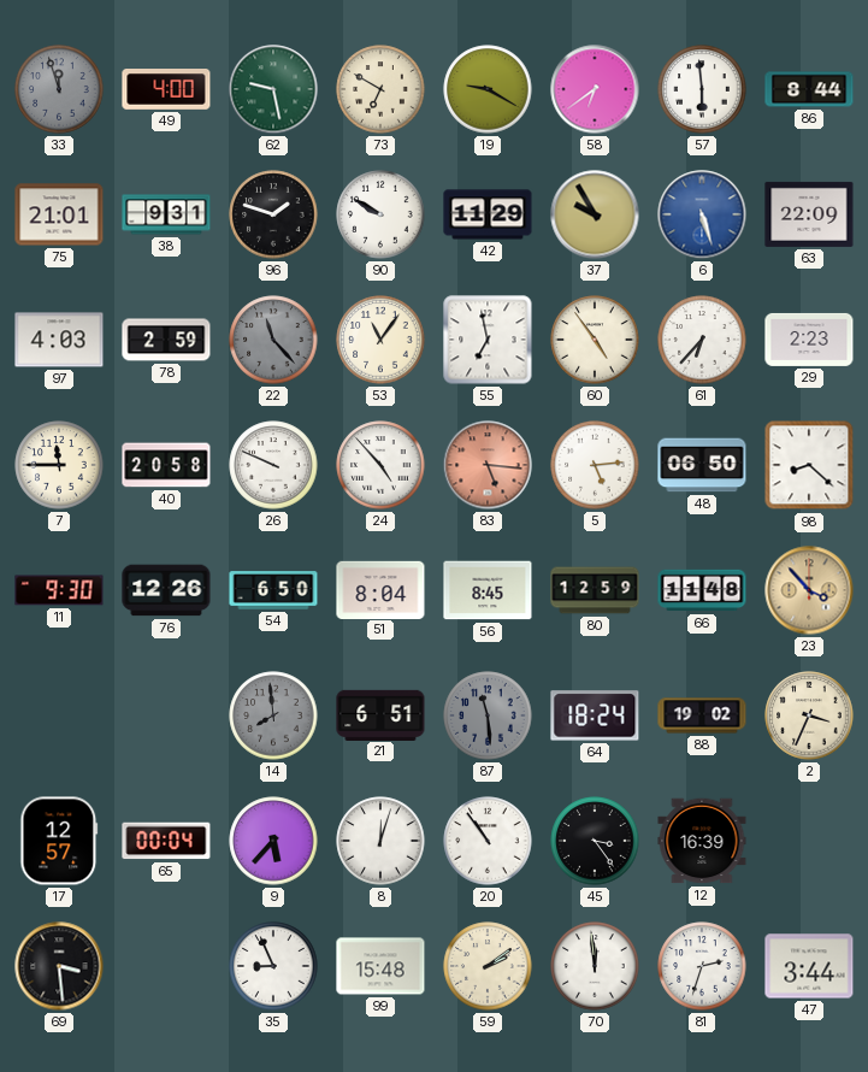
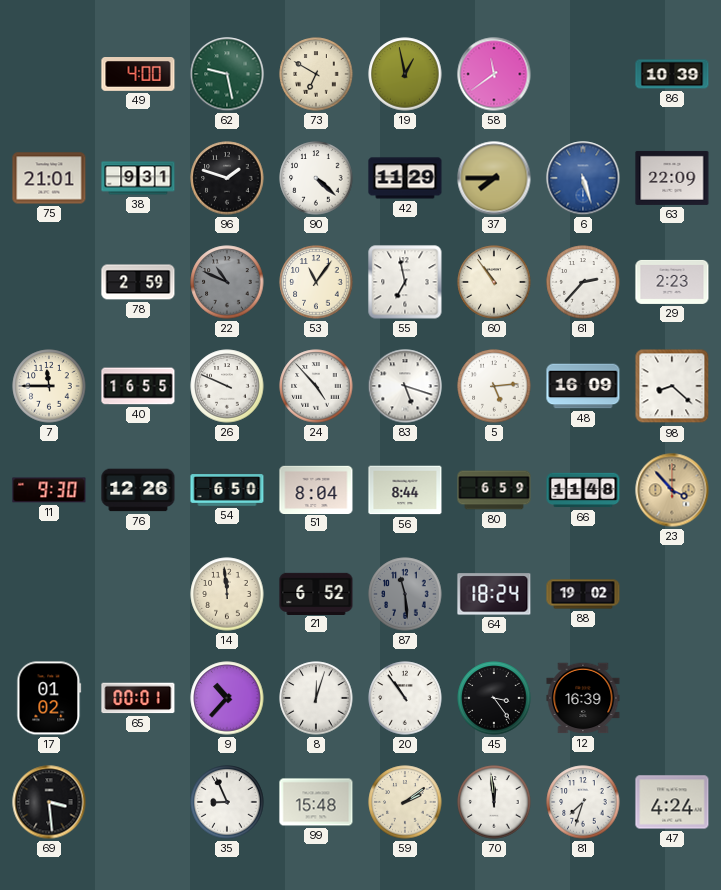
33: 11:57 -> none
19: 9:20 -> 12:58
58: 6:39 -> 11:39
57: 5:59 -> none
86: 8:44 -> 10:39
90: 9:50 -> 4:22
37: 9:55 -> 7:45
97: 4:03 -> none
22: 11:23 -> 10:49
60: 4:54 -> 10:54
61: 6:37 -> 2:37
40: 20:58 -> 16:55
83: 5:16 -> 5:18
83 dial: salmon -> white
48: 06:50 -> 16:09
56: 8:45 -> 8:44
80: 12:59 -> 6:59
14: 7:59 -> 11:59
14 dial: grey -> cream
21: 6:51 -> 6:52
2: 3:34 -> none
17: 12:57 -> 01:02
65: 00:04 -> 00:01
9: 5:37 -> 10:37
81: 2:33 -> 7:33
47: 3:44 -> 4:24
